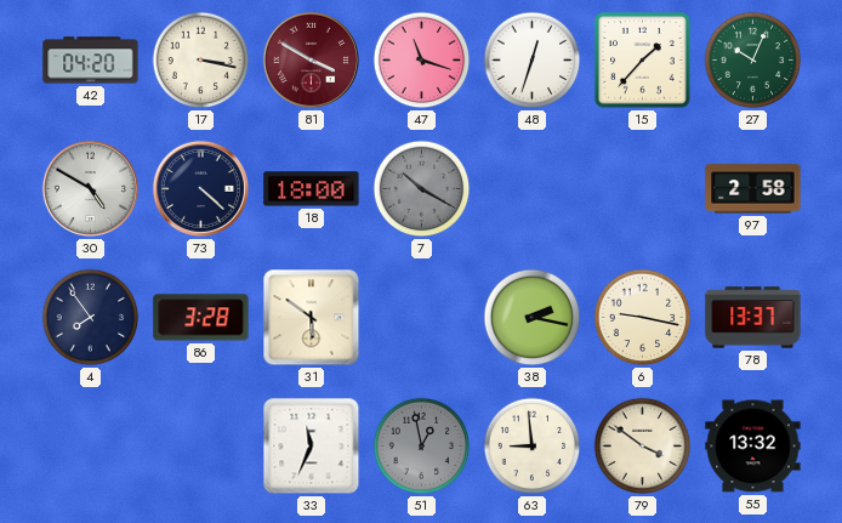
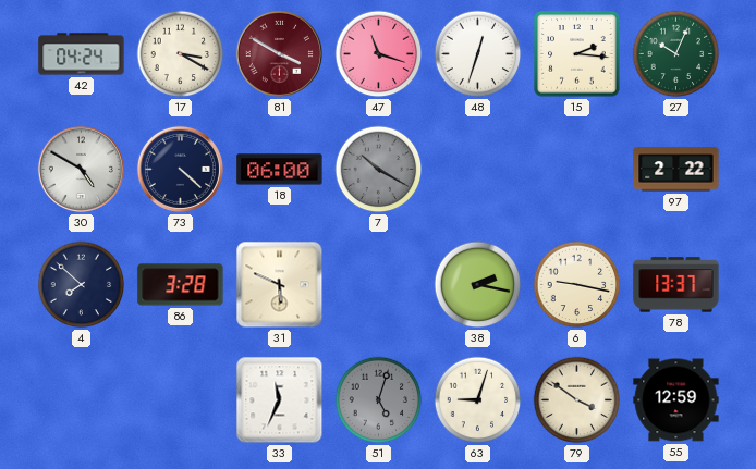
42: 04:20 -> 04:24
17: 3:17 -> 3:20
15: 1:37 -> 2:16
18: 18:00 -> 06:00
97: 2:58 -> 2:22
4: 7:54 -> 7:52
31: 5:51 -> 5:49
51: 12:58 -> 5:03
63: 8:59 -> 9:03
55: 13:32 -> 12:59
